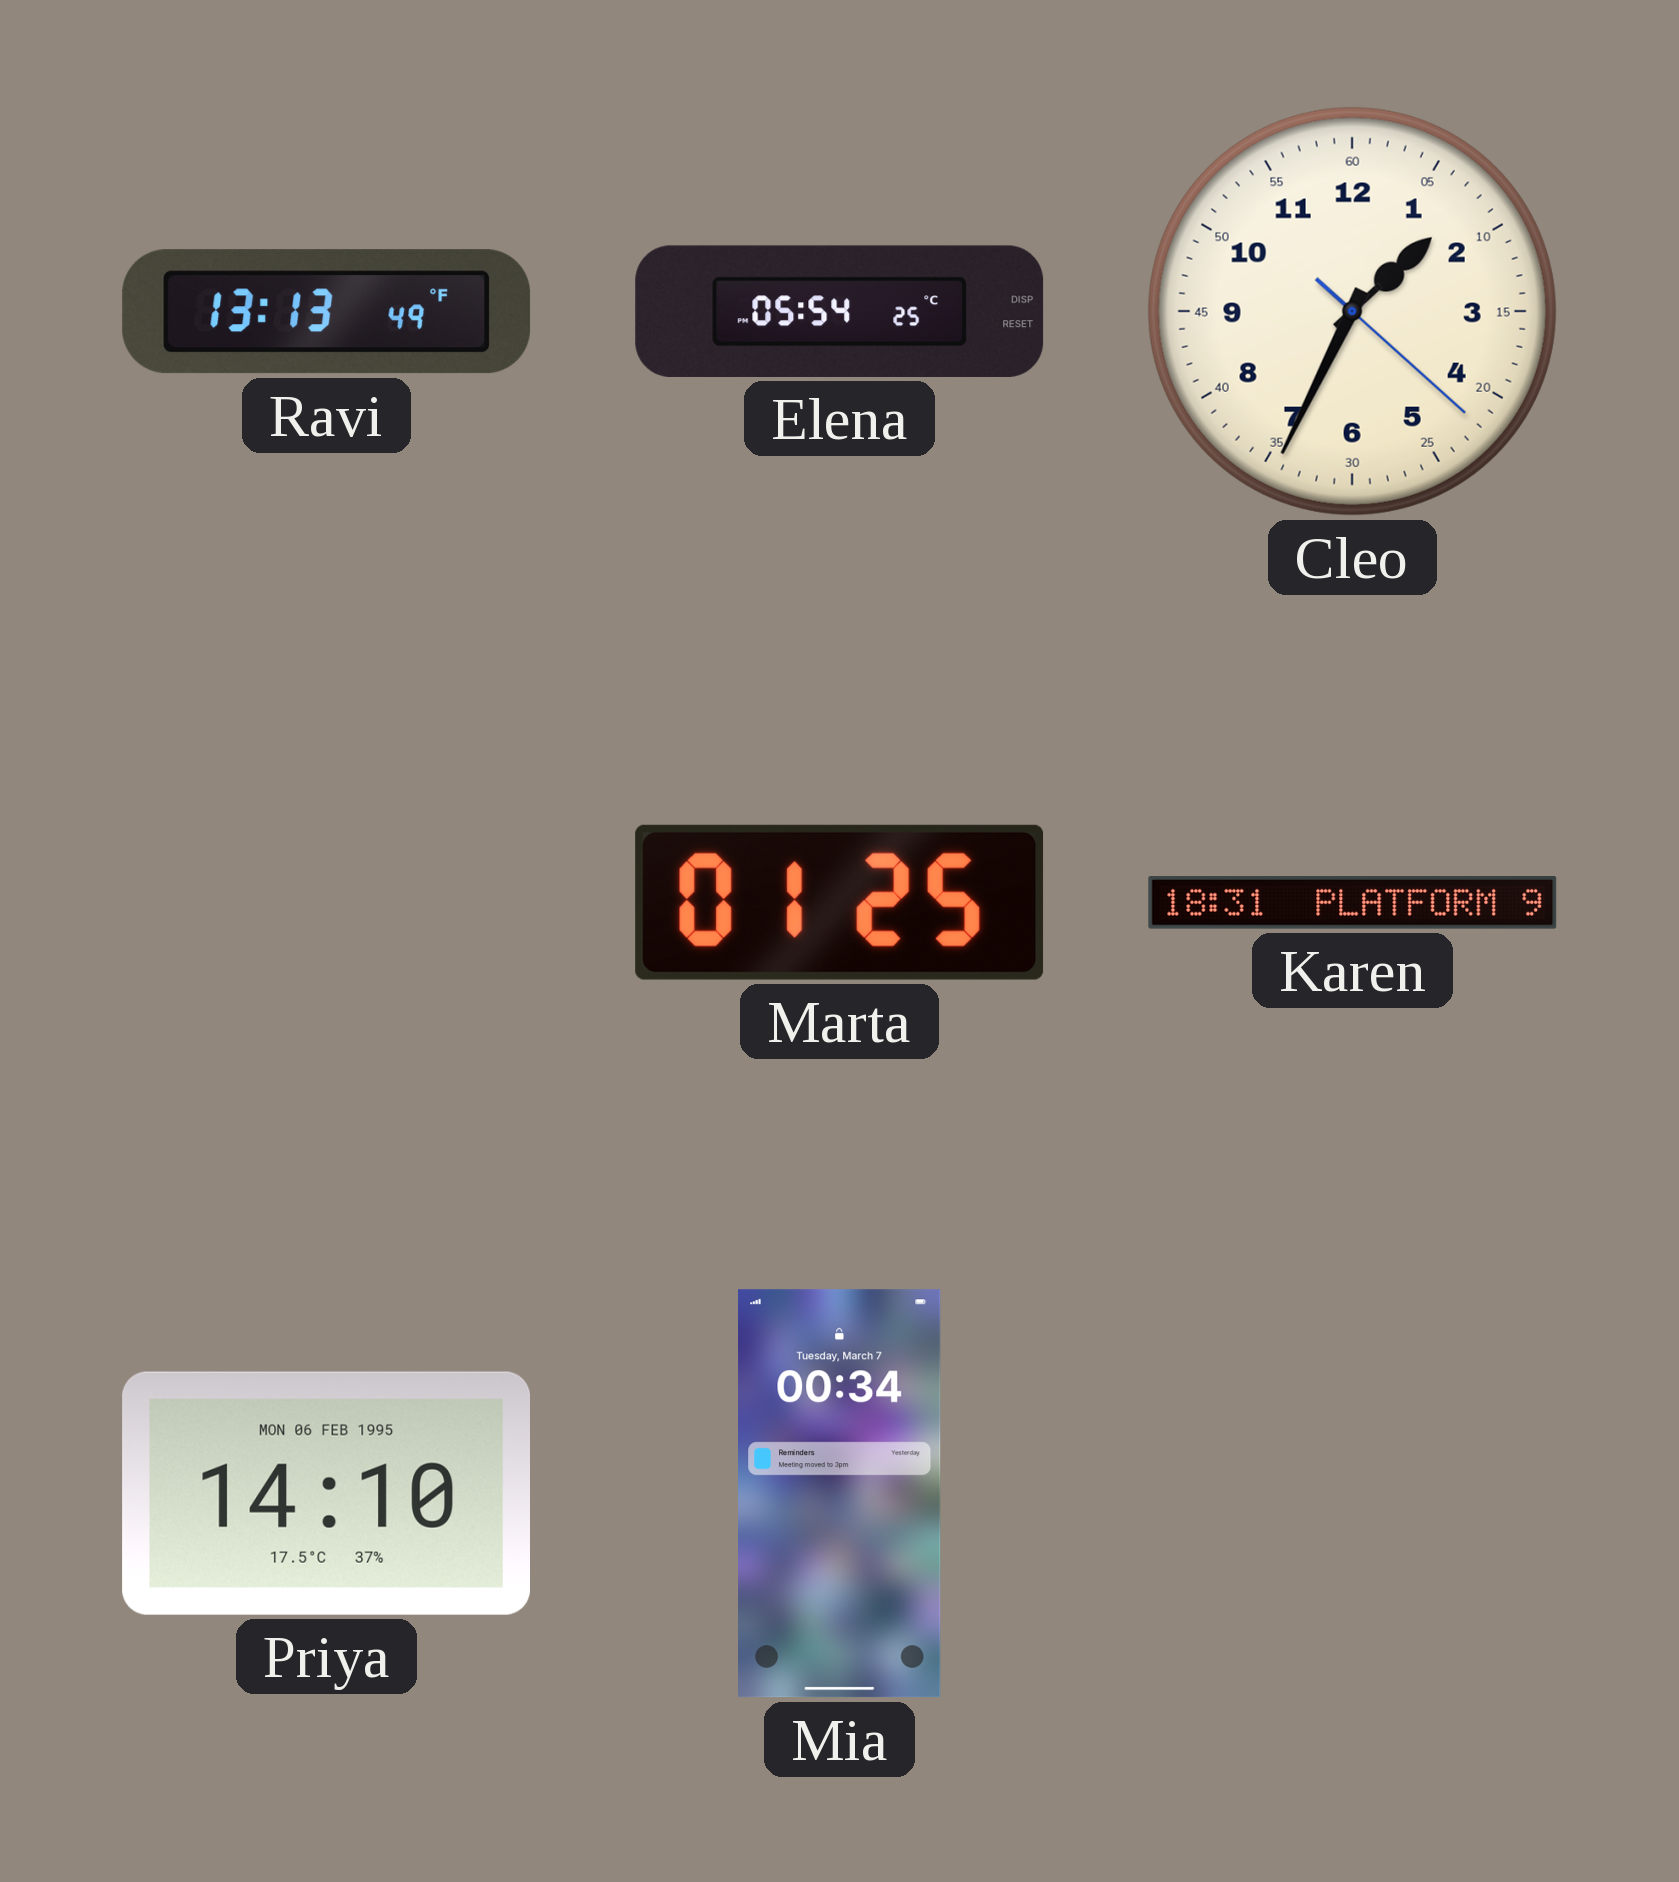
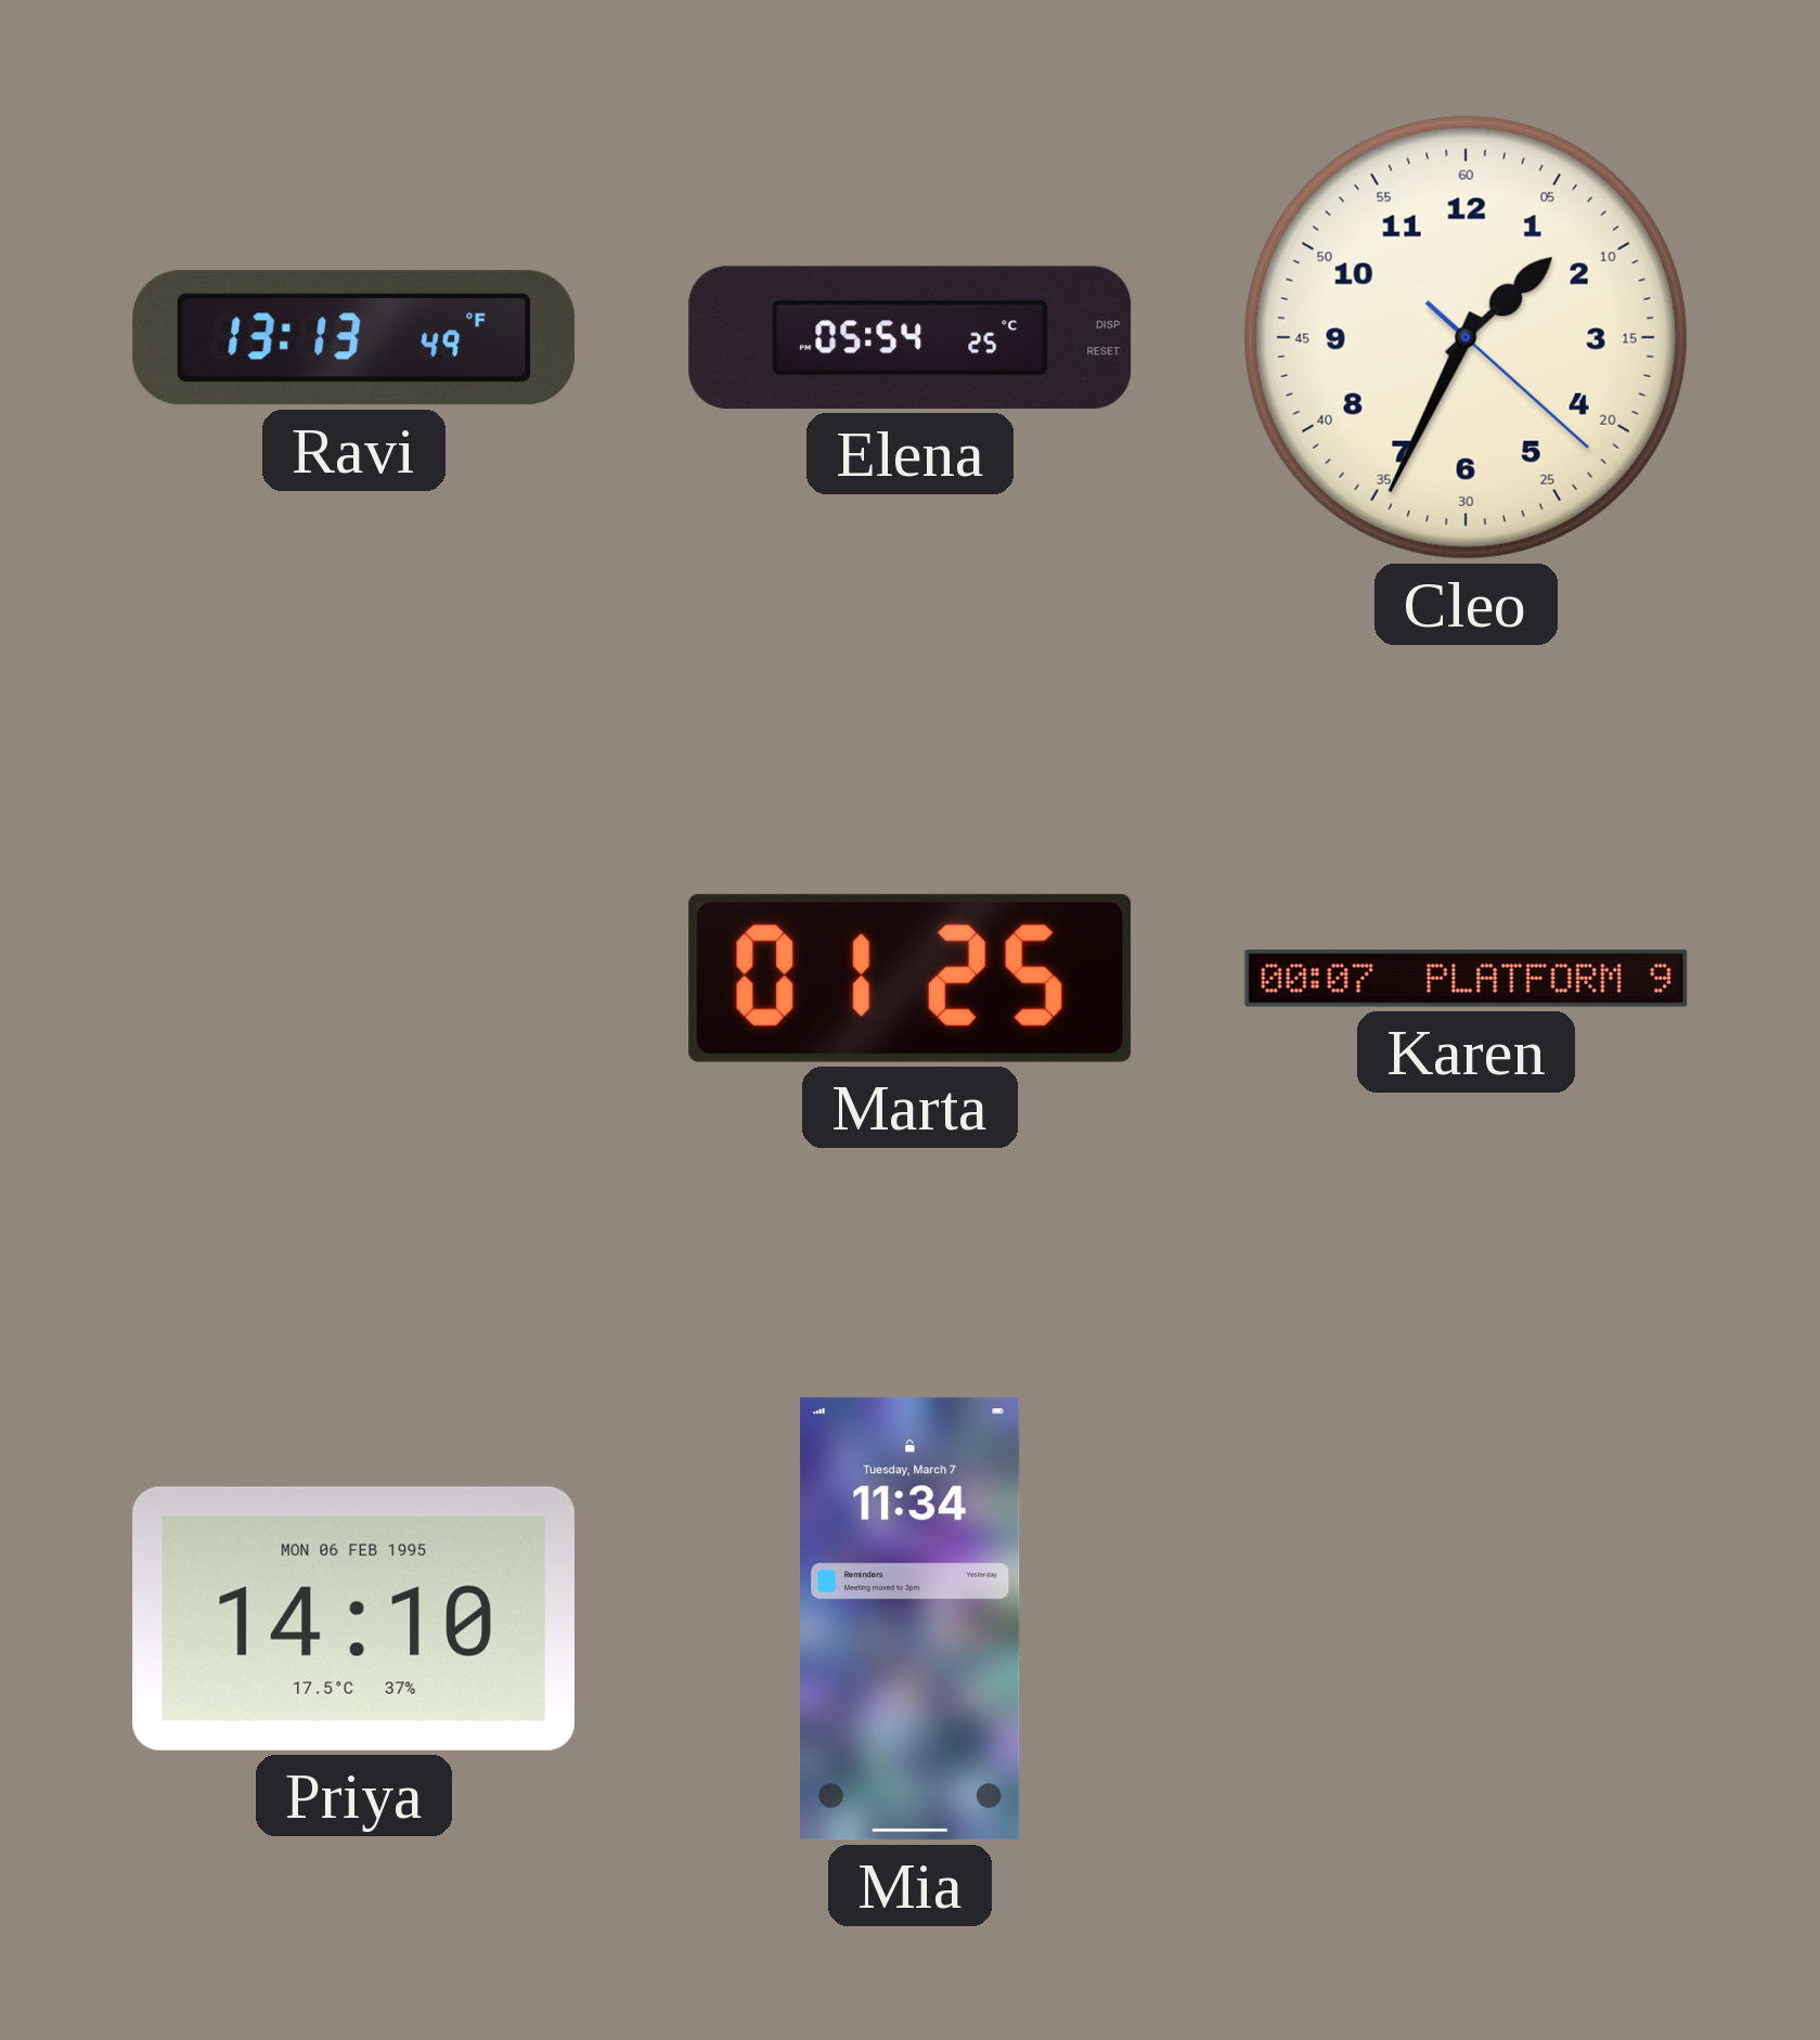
Karen: 18:31 -> 00:07
Mia: 00:34 -> 11:34
